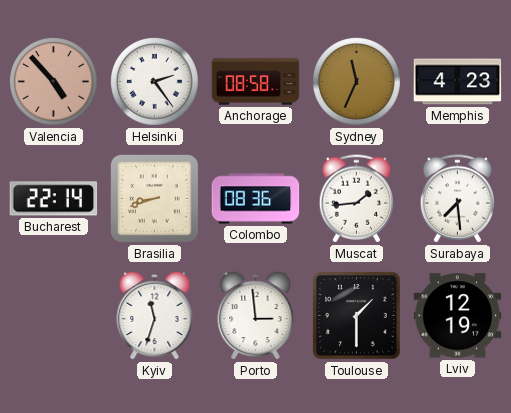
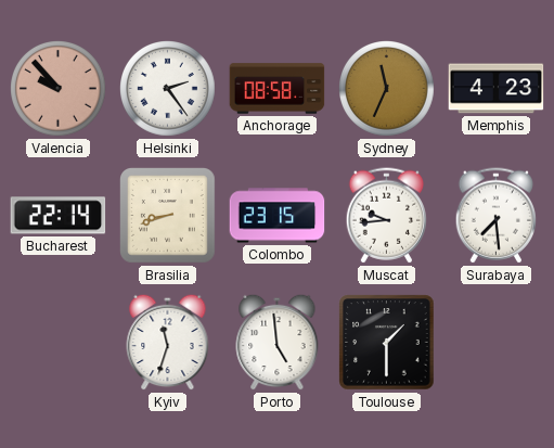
Valencia: 4:53 -> 9:53
Colombo: 08:36 -> 23:15
Muscat: 1:44 -> 9:44
Porto: 2:59 -> 4:59
Lviv: 12:19 -> none
